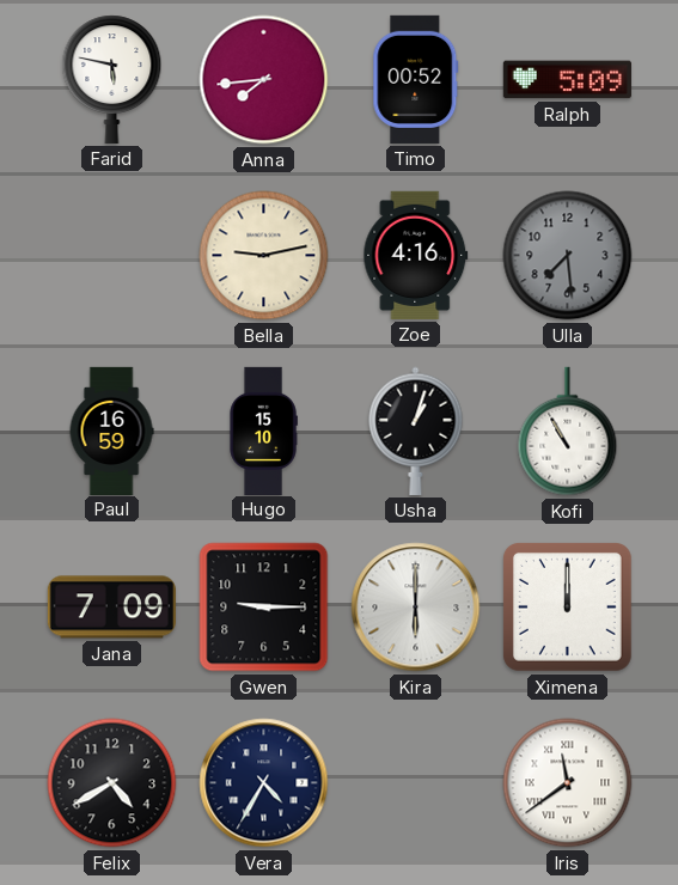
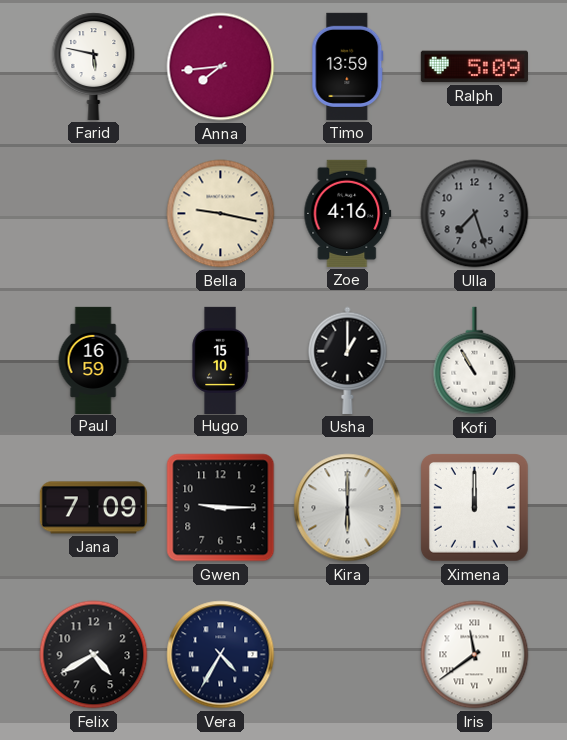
Timo: 00:52 -> 13:59
Bella: 9:13 -> 9:17
Ulla: 7:29 -> 7:27
Usha: 1:03 -> 1:00
